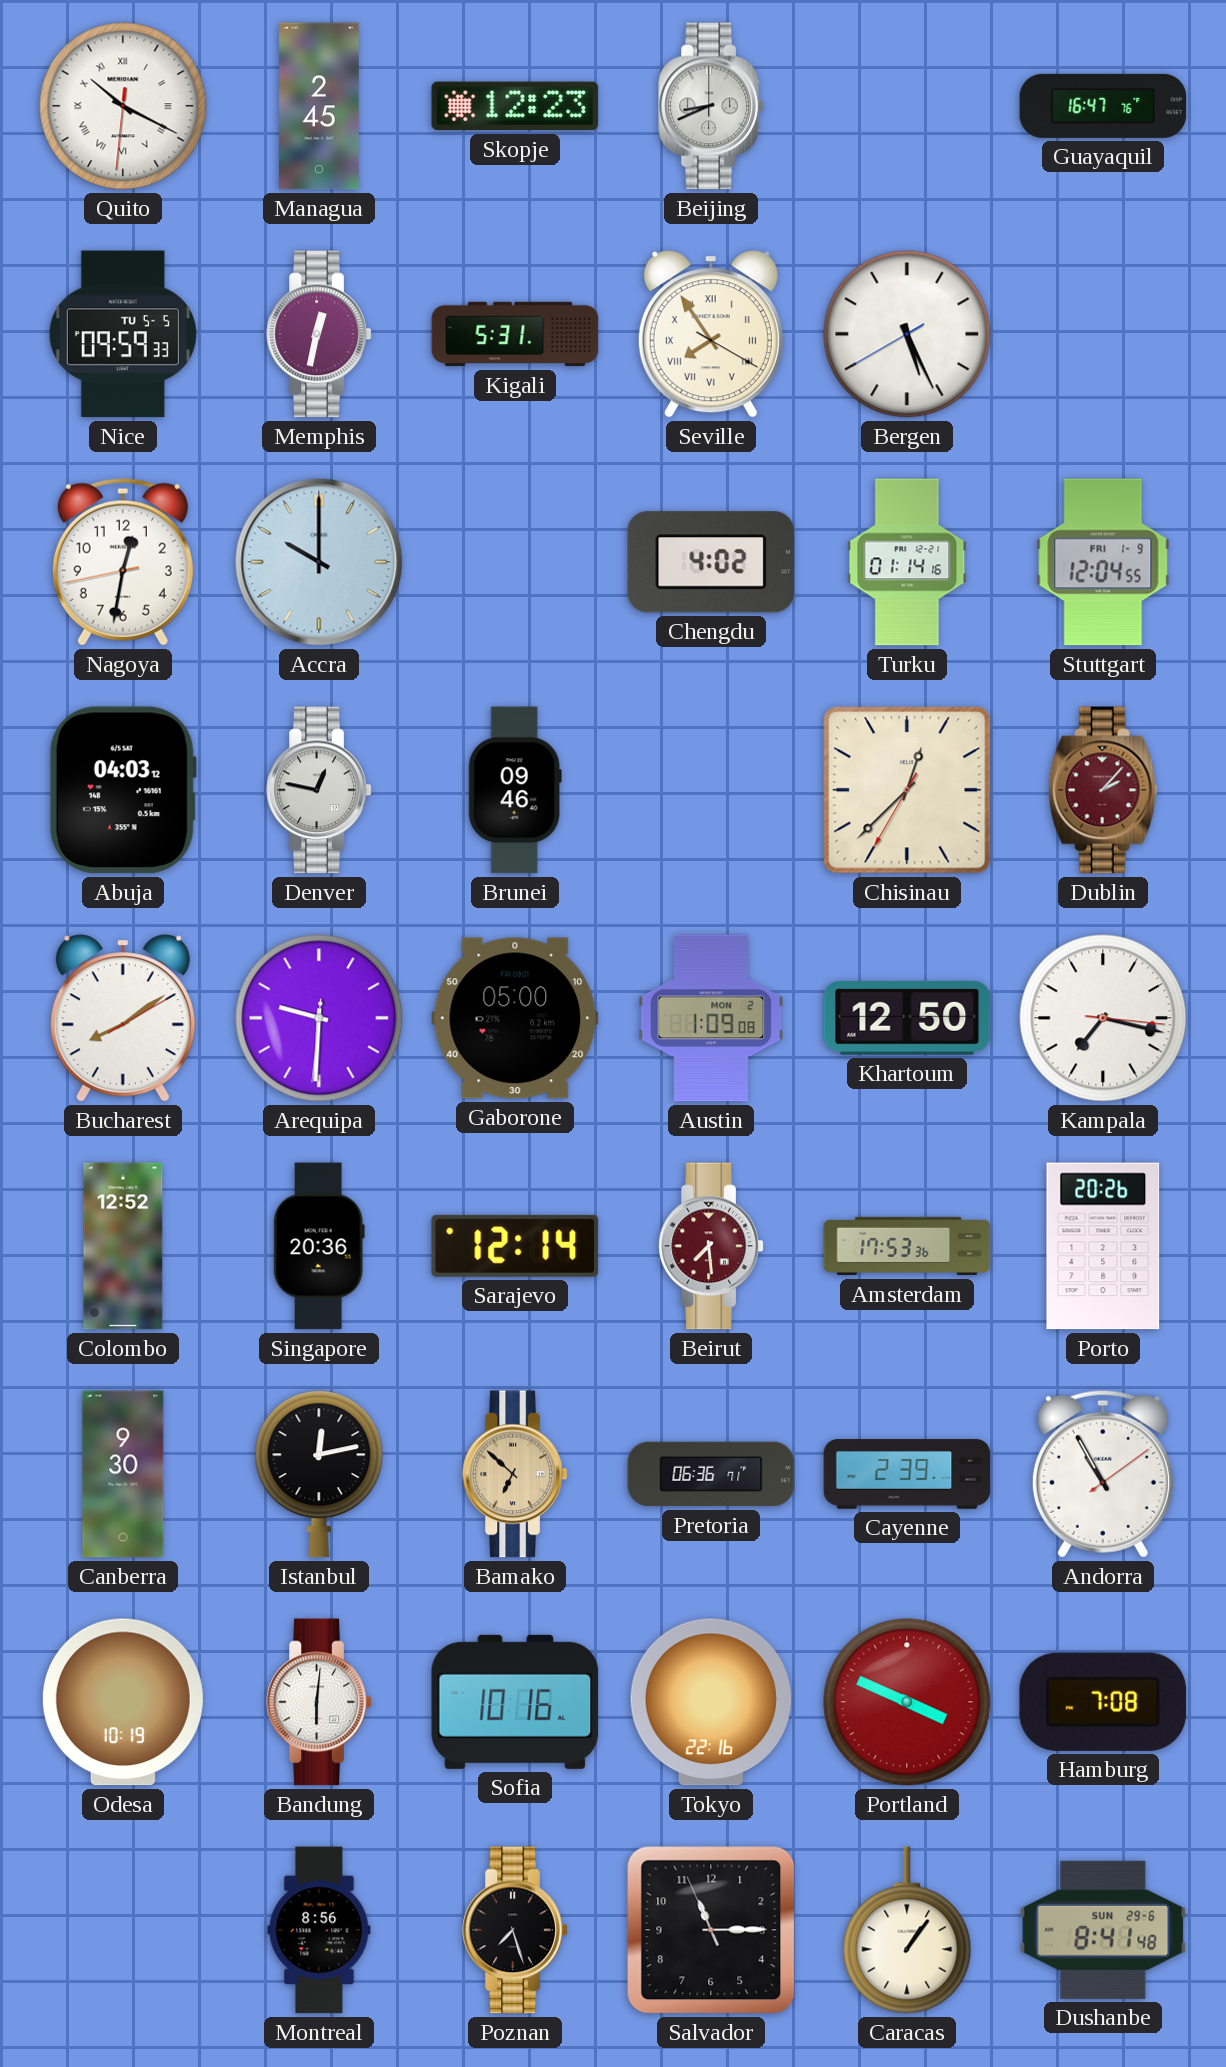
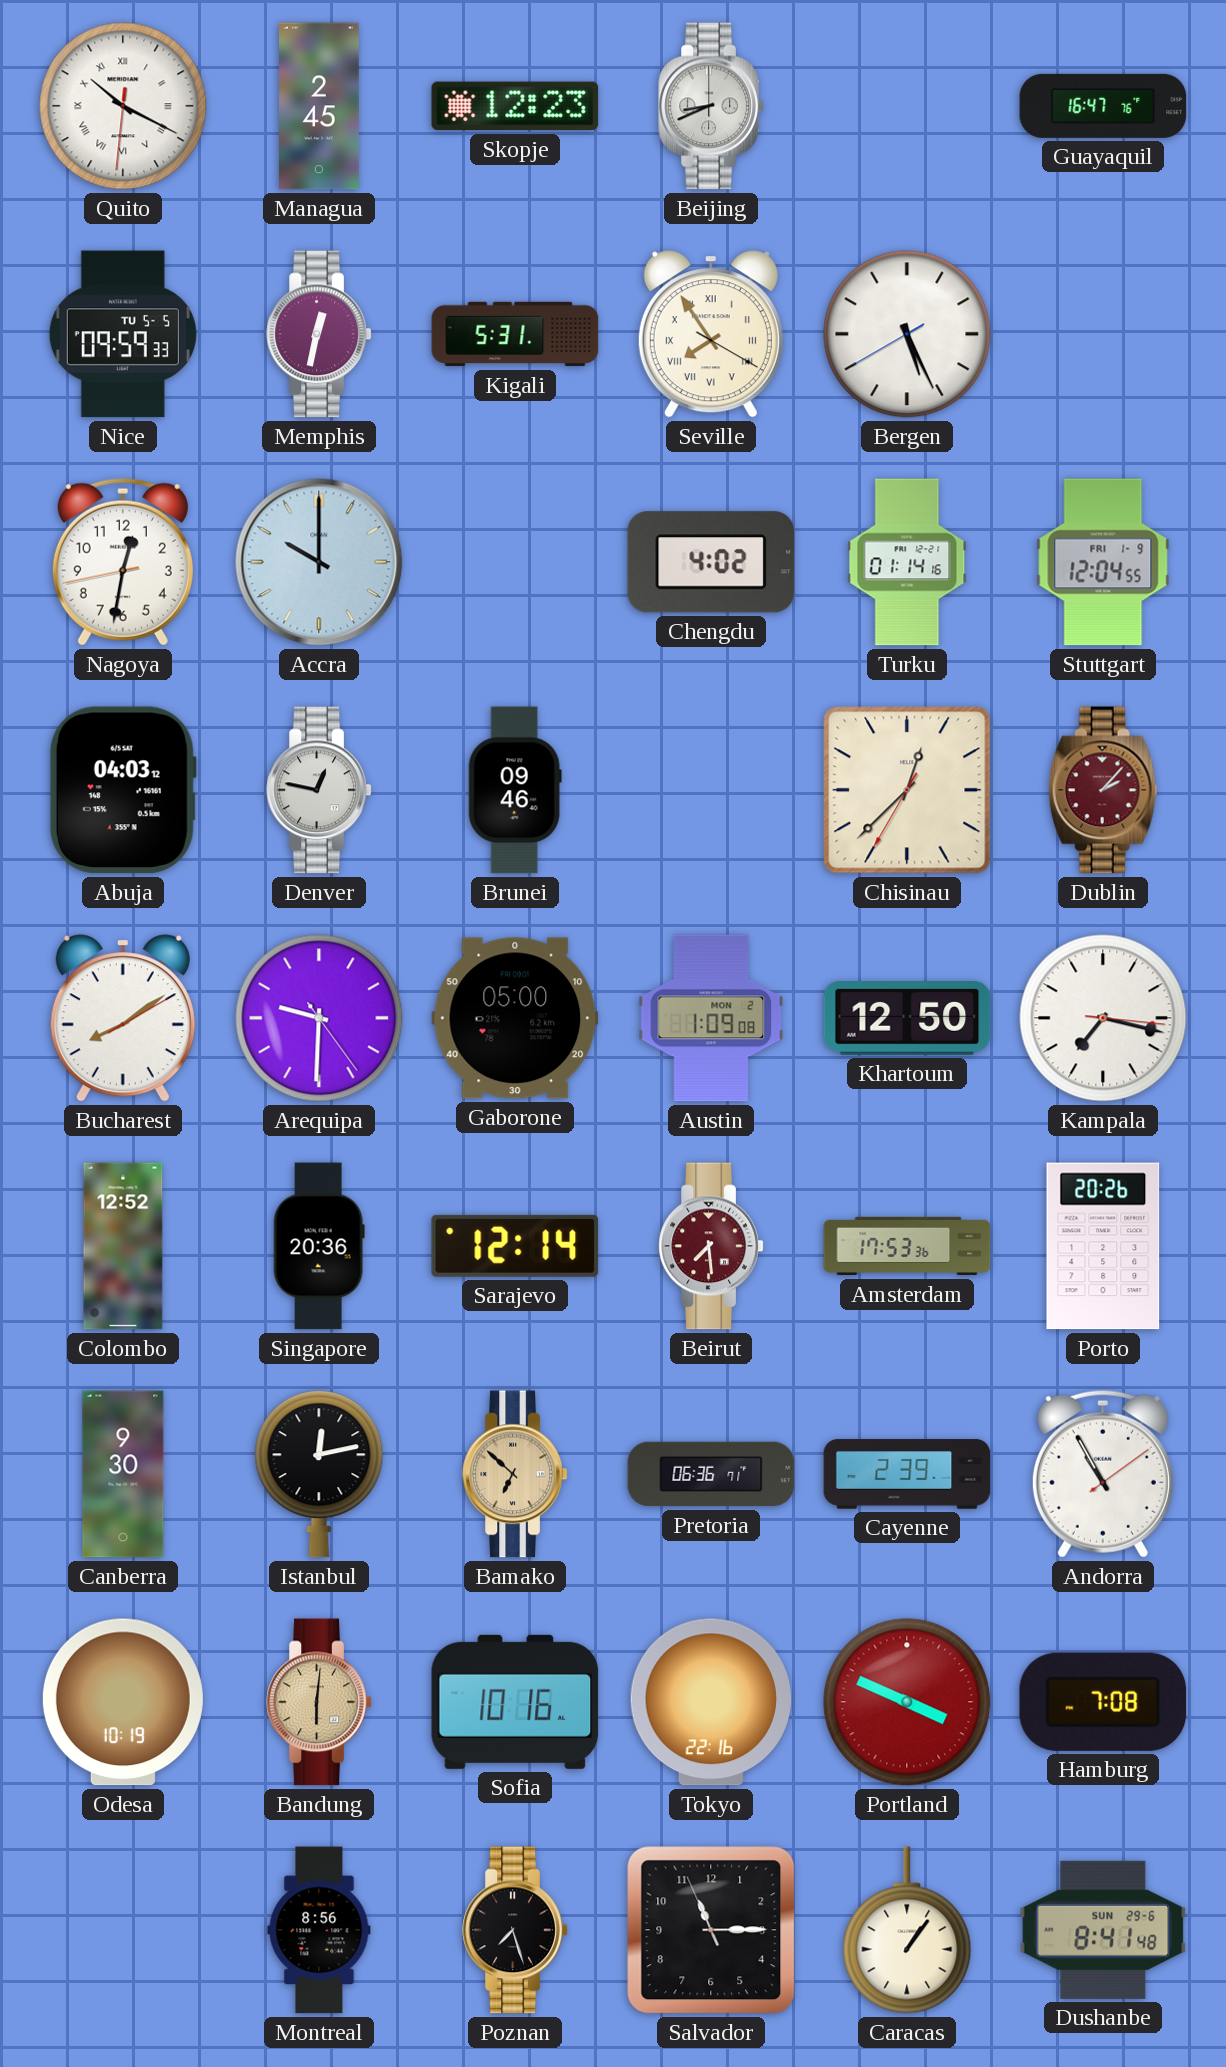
Arequipa: 9:30:31 -> 9:30:24
Bandung dial: white -> champagne
